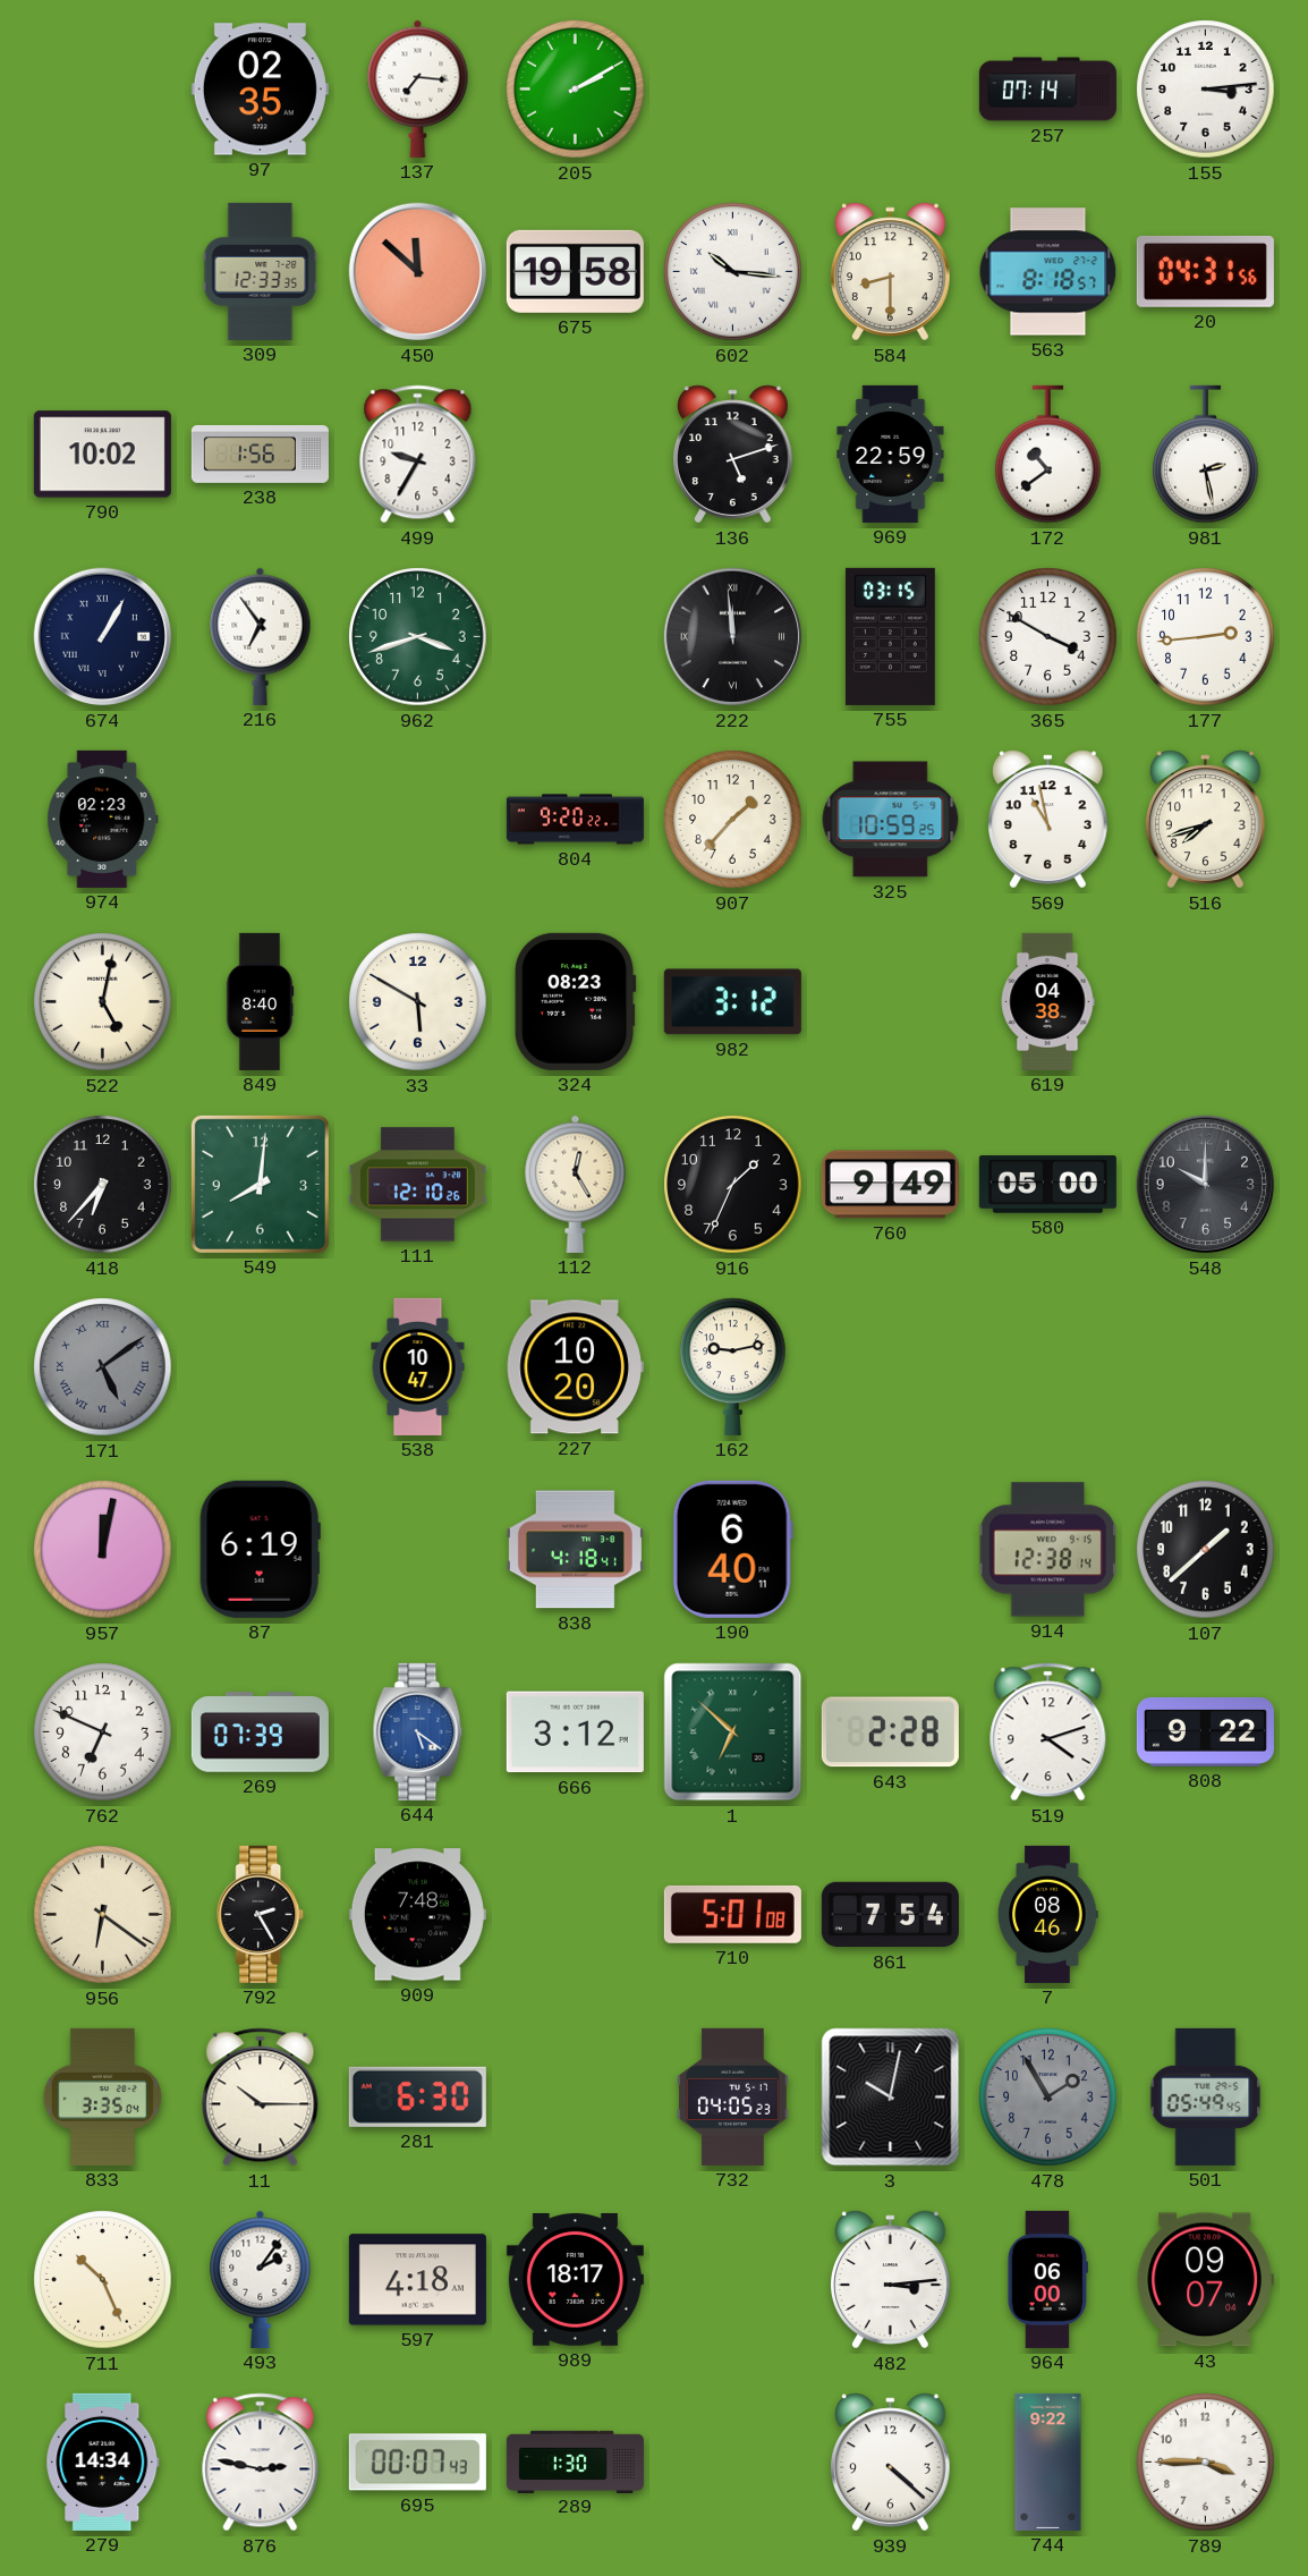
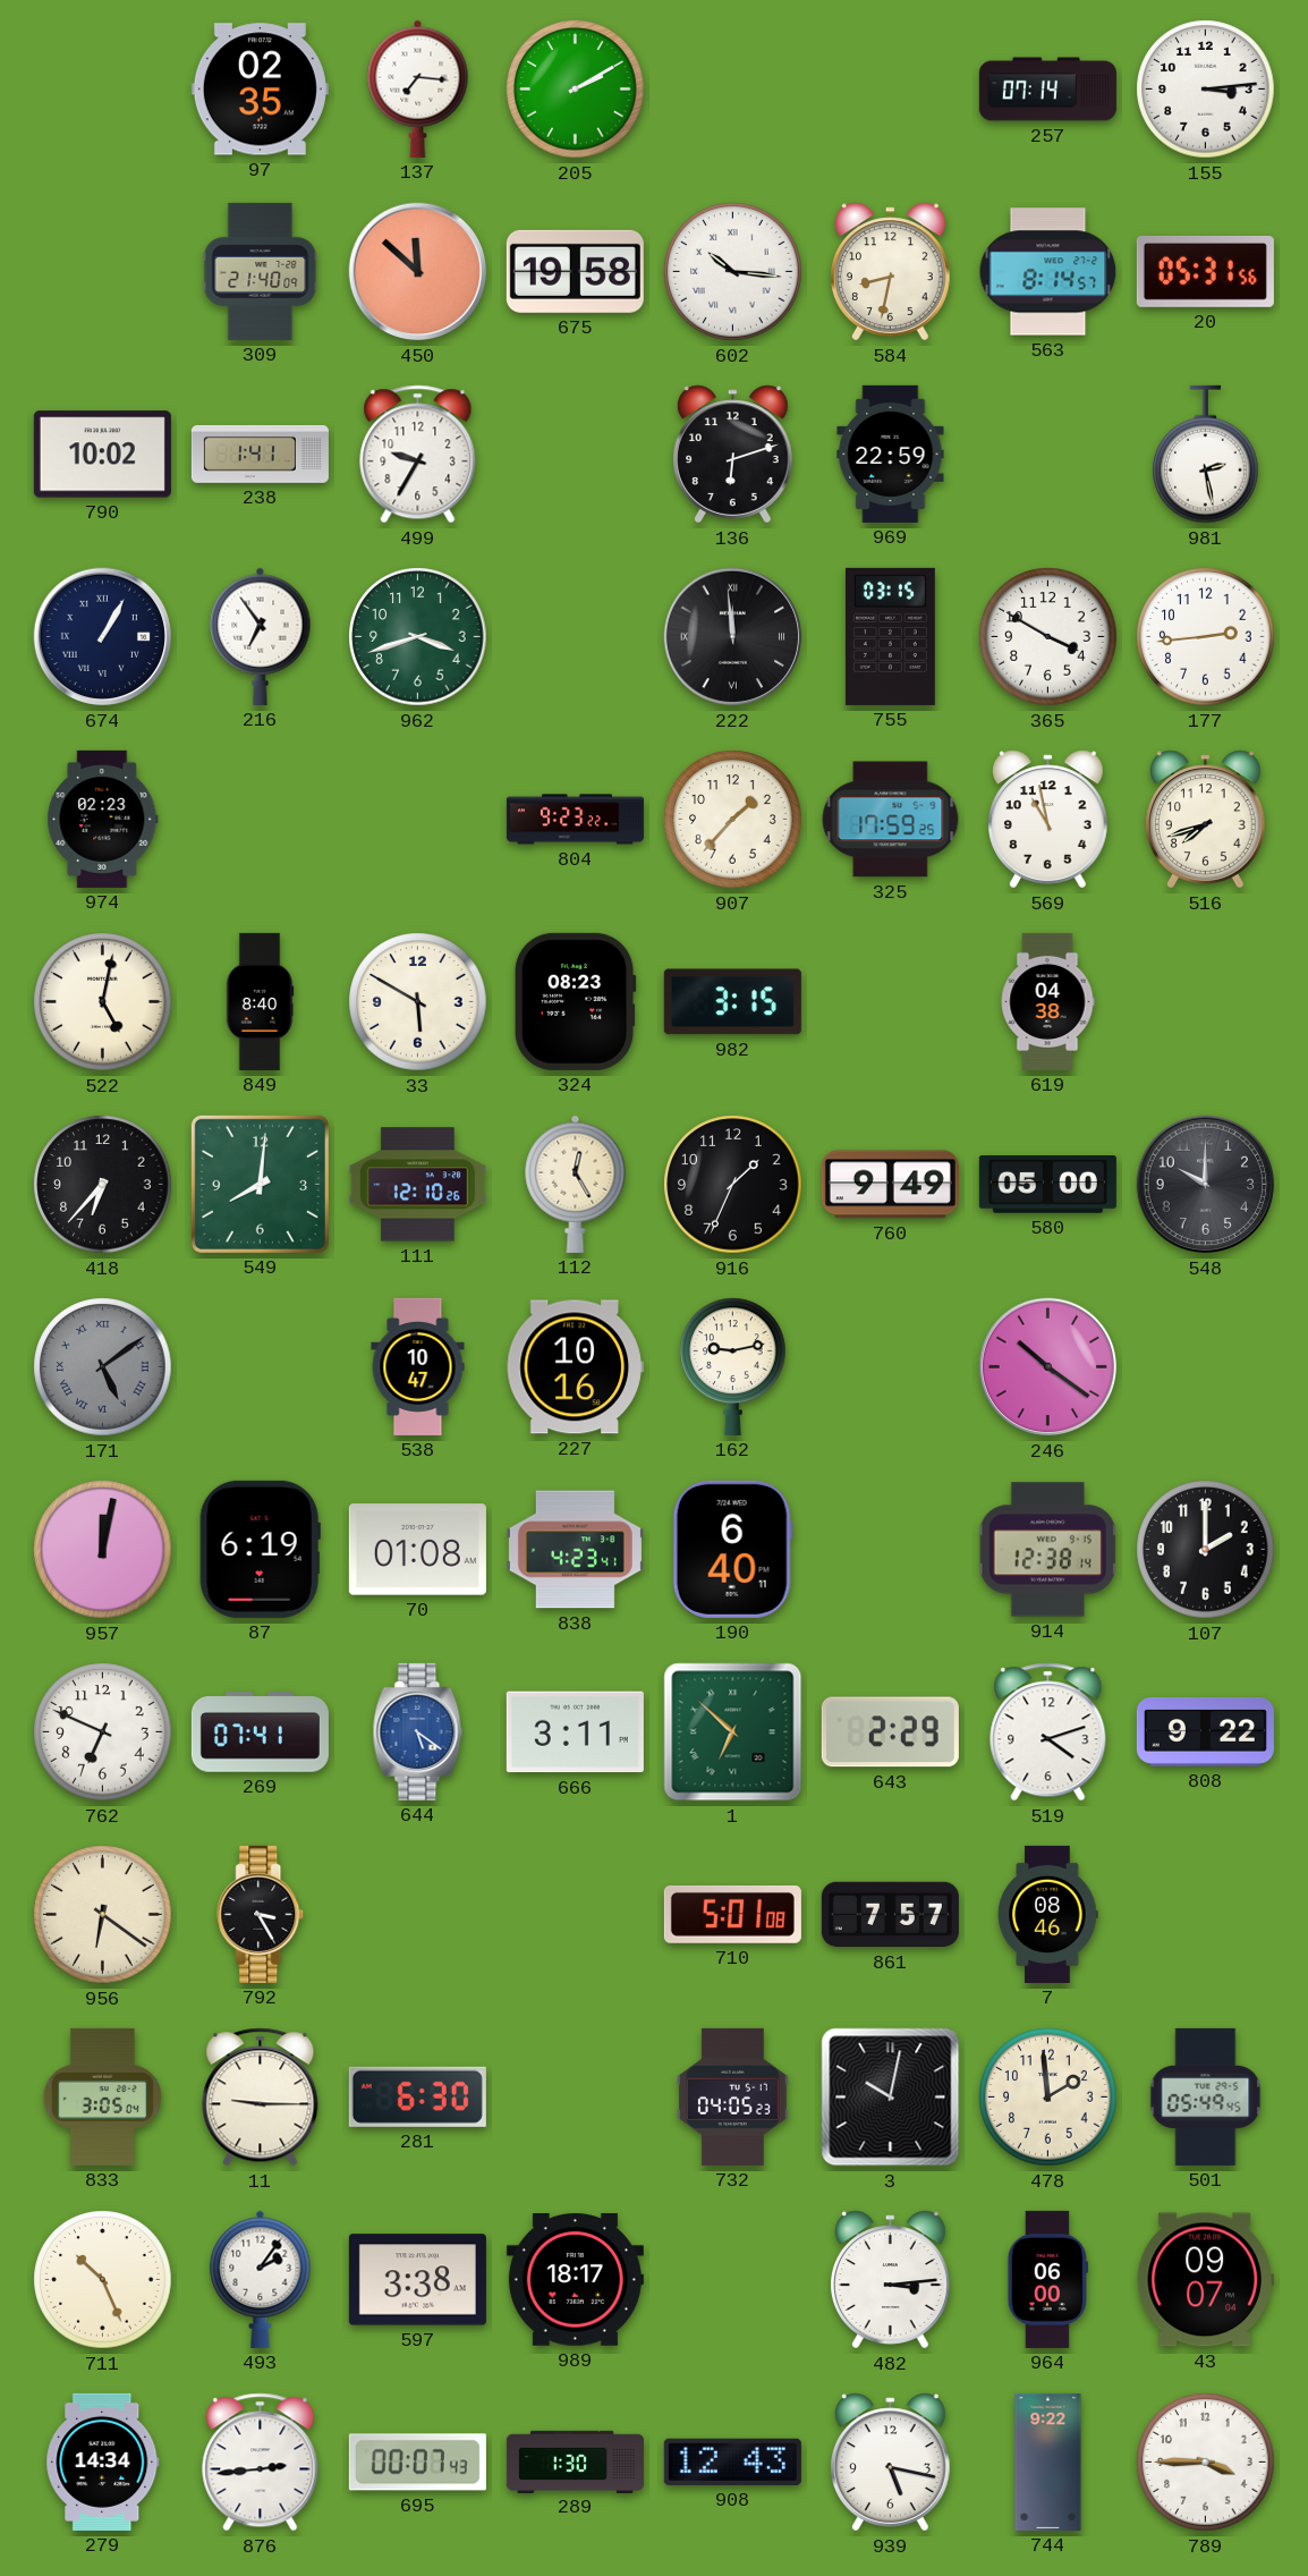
309: 12:33 -> 21:40
584: 8:30 -> 8:32
563: 8:18 -> 8:14
20: 04:31 -> 05:31
238: 1:56 -> 1:41
136: 5:12 -> 6:12
172: 10:39 -> none
804: 9:20 -> 9:23
325: 10:59 -> 17:59
982: 3:12 -> 3:15
227: 10:20 -> 10:16
246: none -> 10:21
70: none -> 01:08
838: 4:18 -> 4:23
107: 1:38 -> 2:00
269: 07:39 -> 07:41
666: 3:12 -> 3:11
643: 2:28 -> 2:29
792: 2:25 -> 3:25
909: 7:48 -> none
861: 7:54 -> 7:57
833: 3:35 -> 3:05
11: 10:15 -> 9:15
478: 1:55 -> 1:59
478 dial: grey -> cream
597: 4:18 -> 3:38
876: 2:47 -> 2:44
908: none -> 12:43
939: 4:22 -> 5:17
